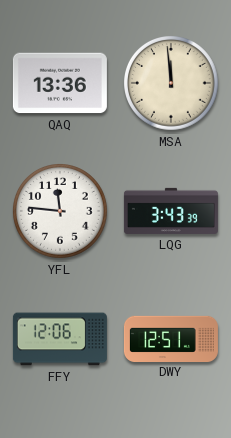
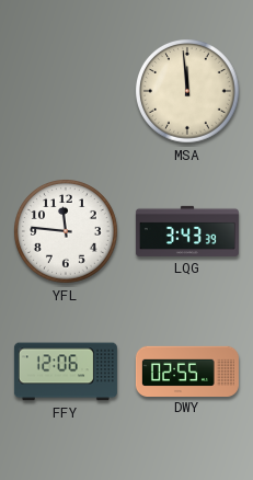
QAQ: 13:36 -> none
DWY: 12:51 -> 02:55
